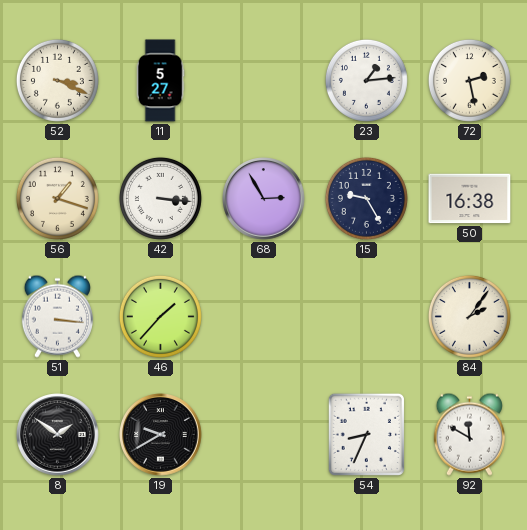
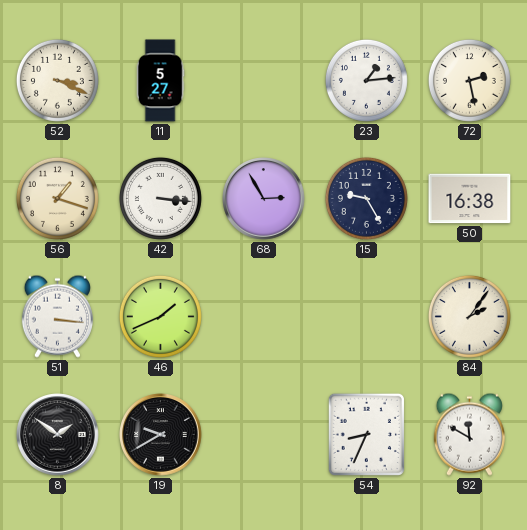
46: 1:37 -> 1:41
